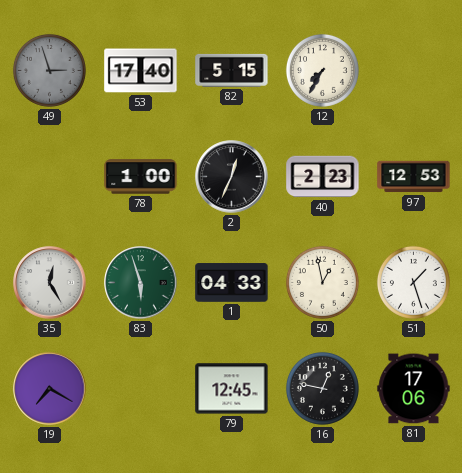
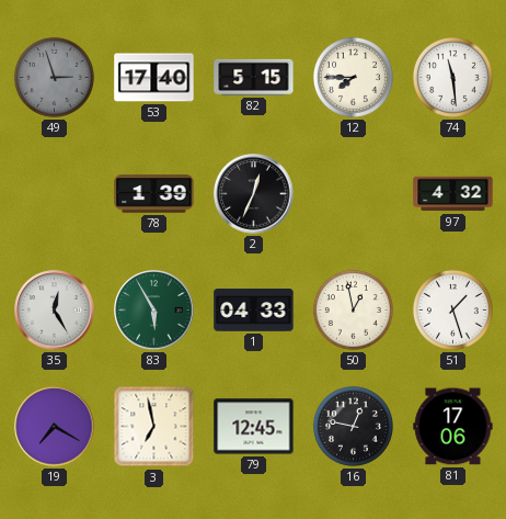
12: 7:35 -> 7:45
74: none -> 11:29
78: 1:00 -> 1:39
40: 2:23 -> none
97: 12:53 -> 4:32
83: 5:57 -> 5:55
3: none -> 6:58
